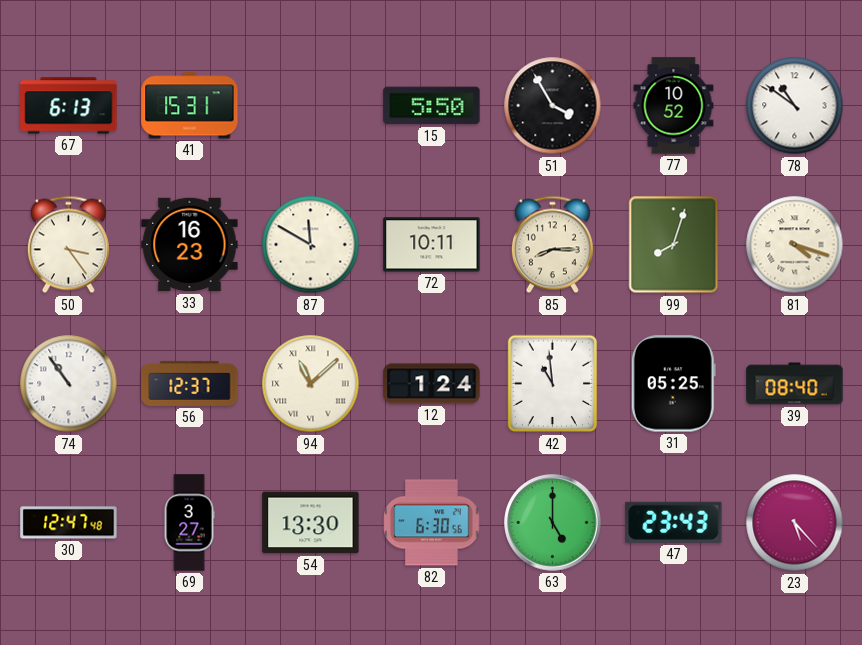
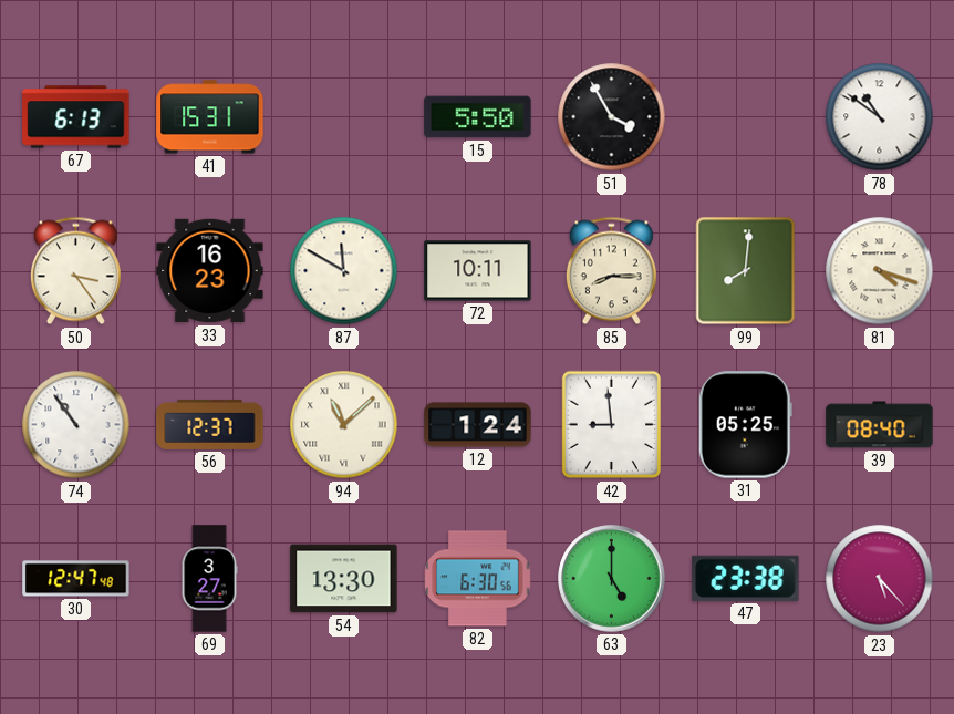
77: 10:52 -> none
99: 8:03 -> 8:01
42: 10:59 -> 8:59
47: 23:43 -> 23:38
